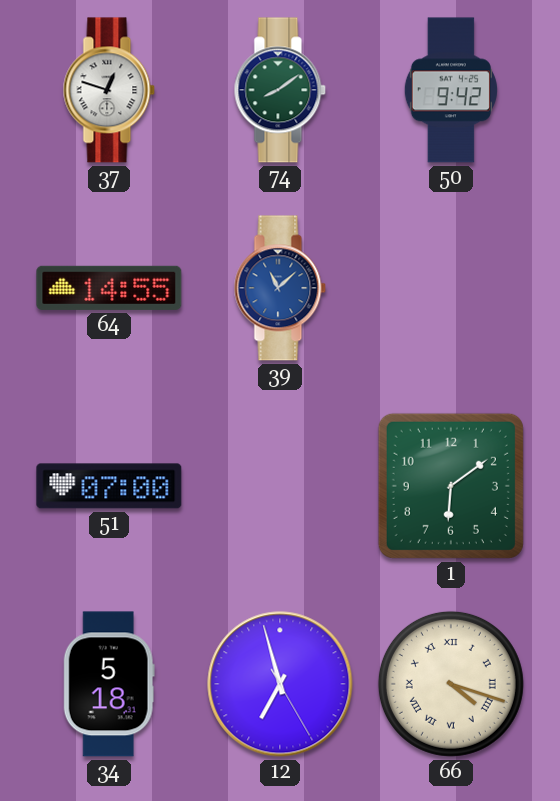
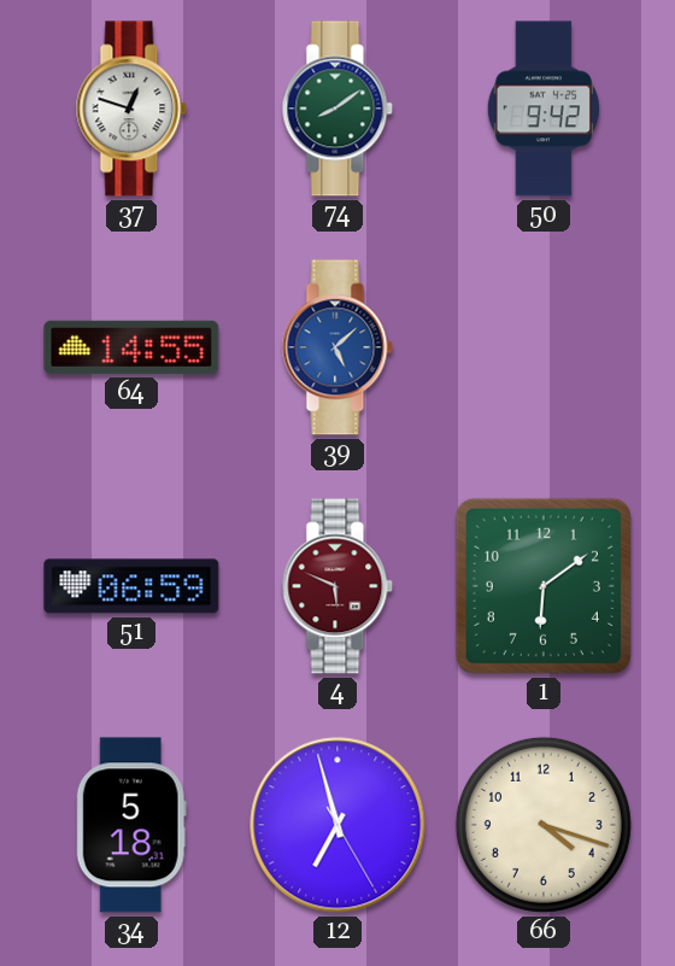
39: 11:08 -> 5:08
51: 07:00 -> 06:59
4: none -> 5:49
66 numerals: Roman -> Arabic
